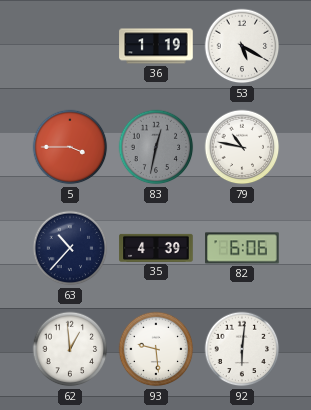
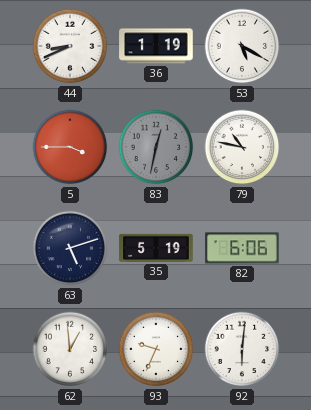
44: none -> 8:41
63: 10:37 -> 5:12
35: 4:39 -> 5:19
93: 9:29 -> 9:34
